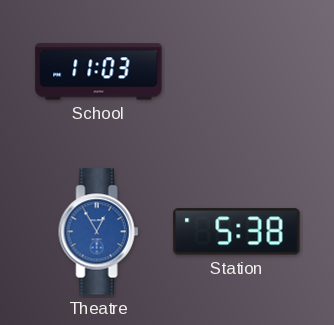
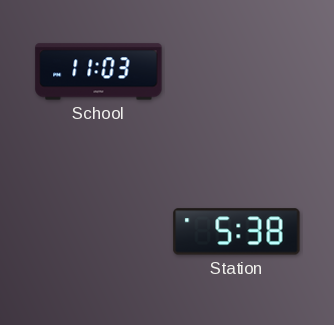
Theatre: 12:55 -> none
